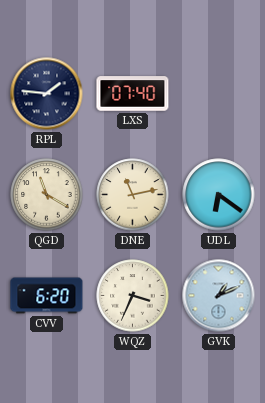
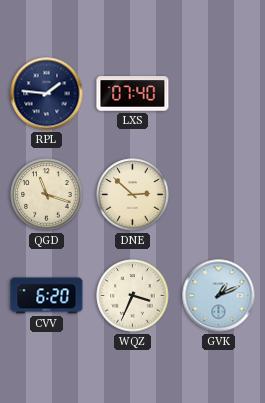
QGD: 11:20 -> 11:18
DNE: 11:13 -> 2:52
UDL: 6:21 -> none
